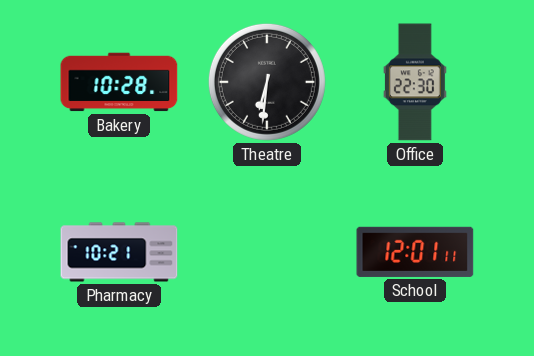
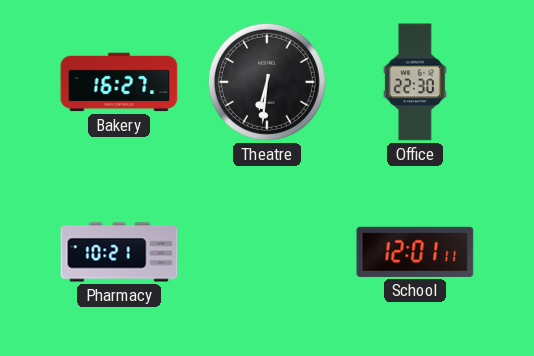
Bakery: 10:28 -> 16:27
